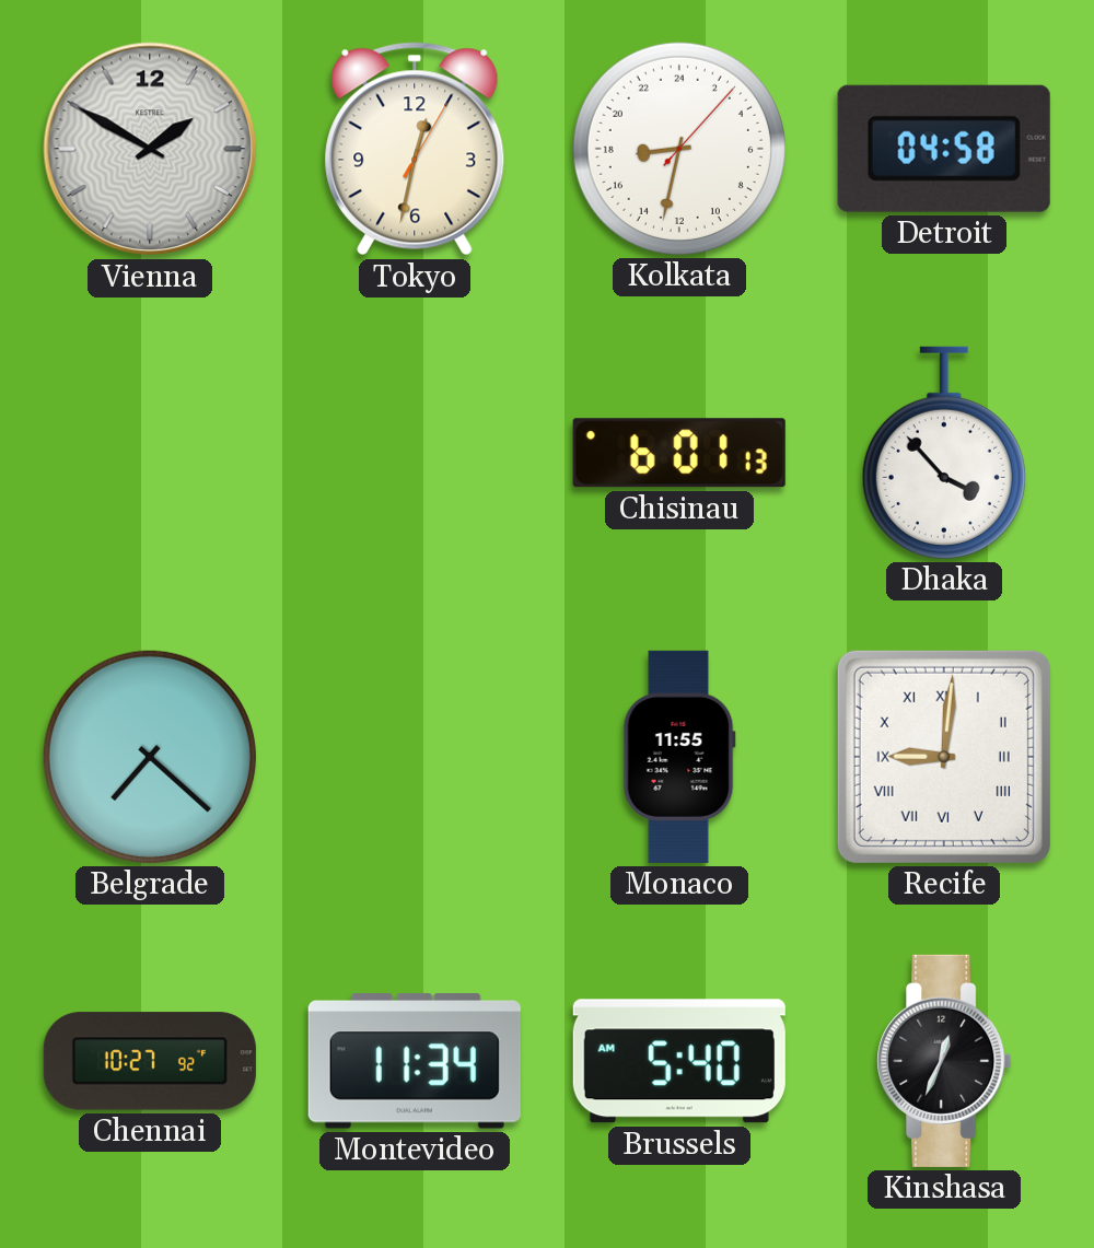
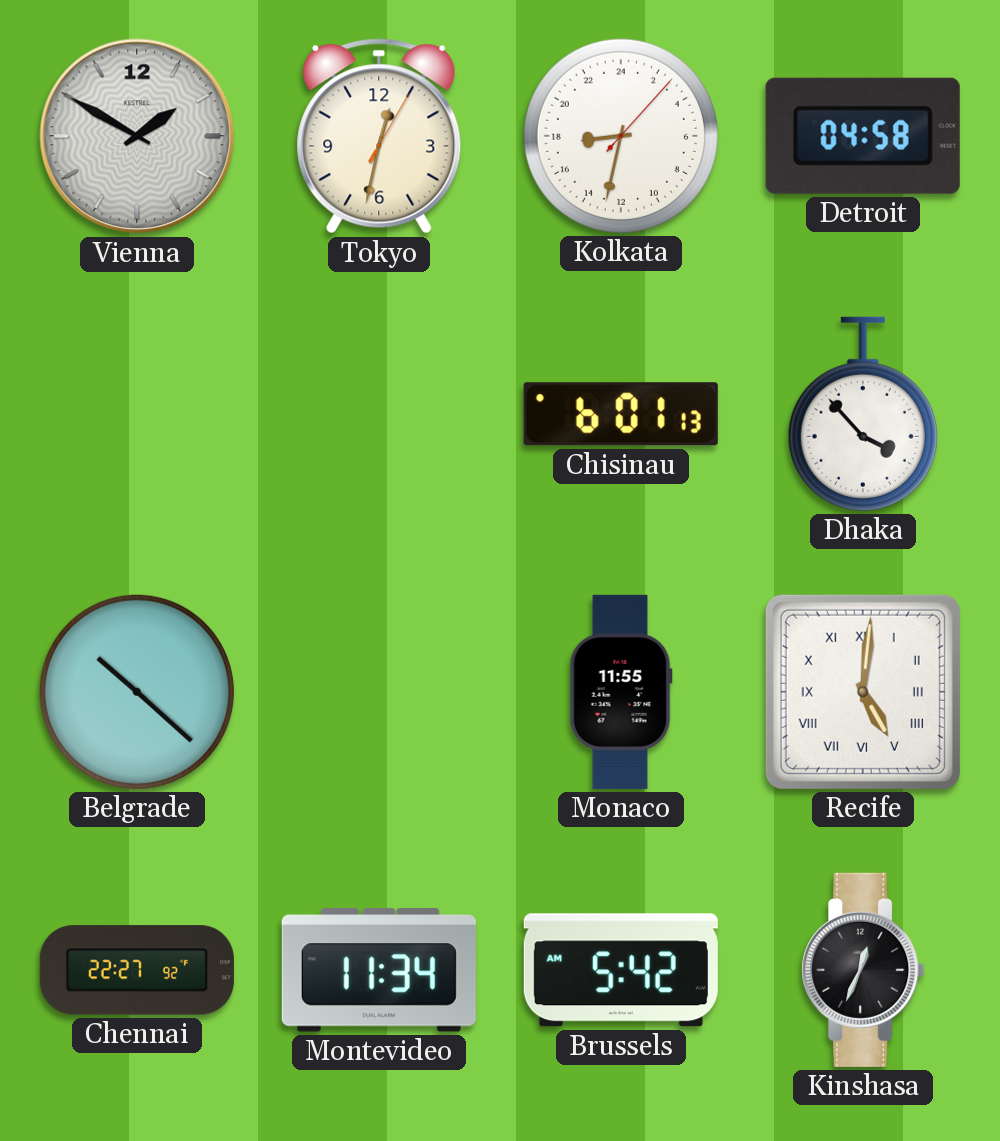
Belgrade: 7:22 -> 10:22
Recife: 9:01 -> 5:01
Chennai: 10:27 -> 22:27
Brussels: 5:40 -> 5:42
